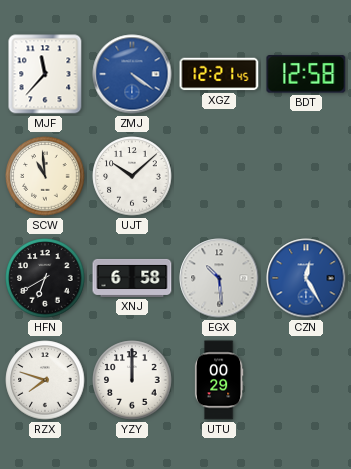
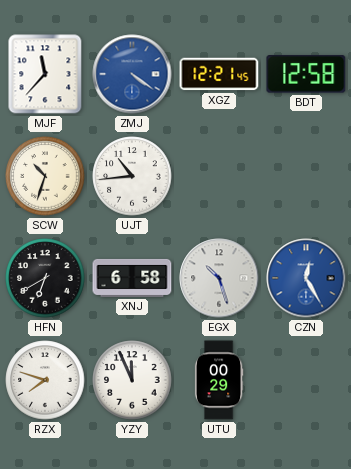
SCW: 10:59 -> 10:33
UJT: 10:08 -> 10:44
EGX: 10:29 -> 10:27
YZY: 12:00 -> 11:56
